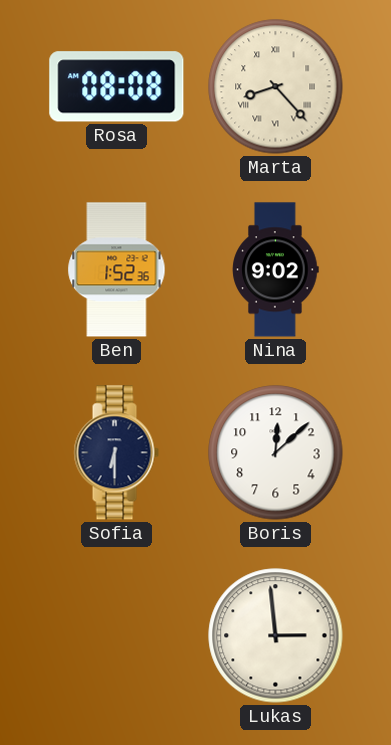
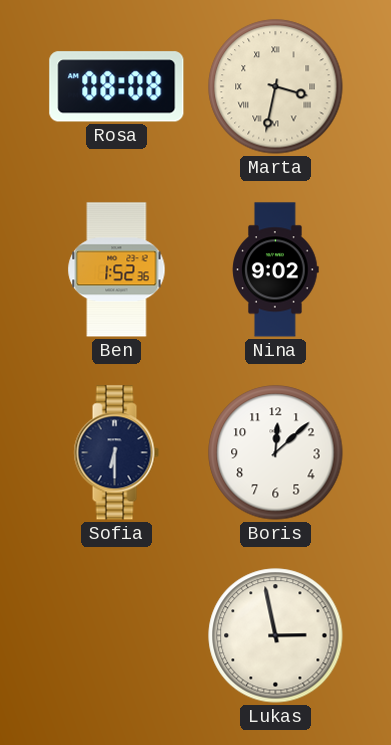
Marta: 8:23 -> 3:32
Lukas: 2:59 -> 2:58
